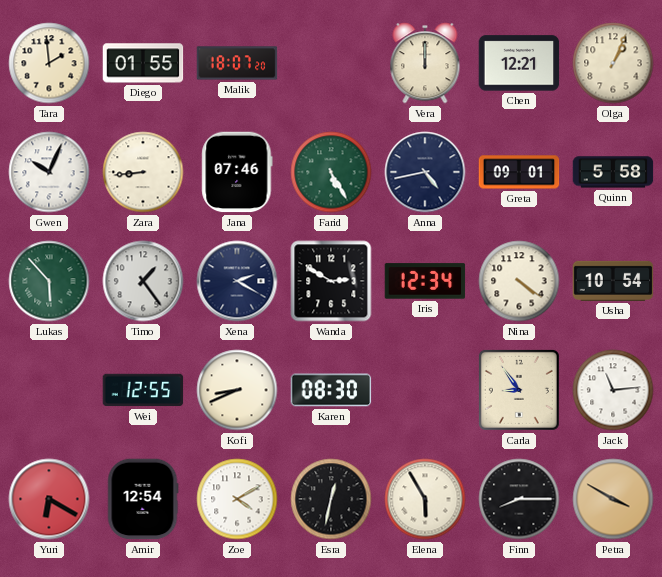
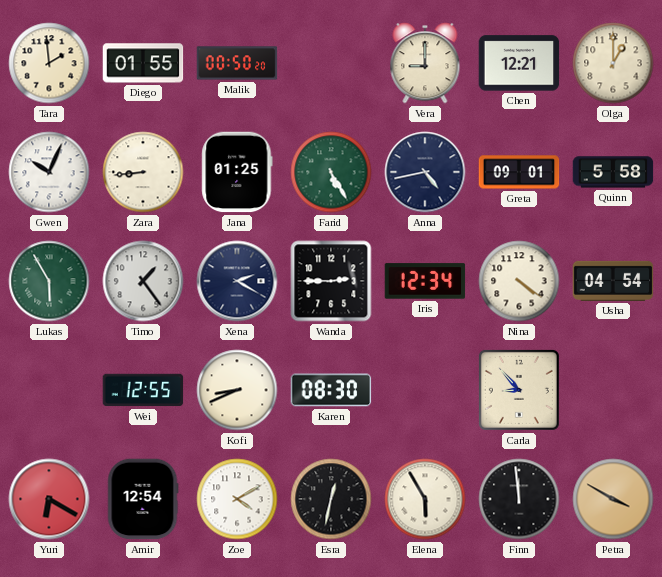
Malik: 18:07 -> 00:50
Vera: 12:00 -> 9:00
Olga: 1:04 -> 1:00
Jana: 07:46 -> 01:25
Lukas: 5:53 -> 5:55
Wanda: 2:50 -> 2:45
Usha: 10:54 -> 04:54
Carla: 8:54 -> 8:53
Jack: 11:14 -> none
Finn: 8:15 -> 11:59
